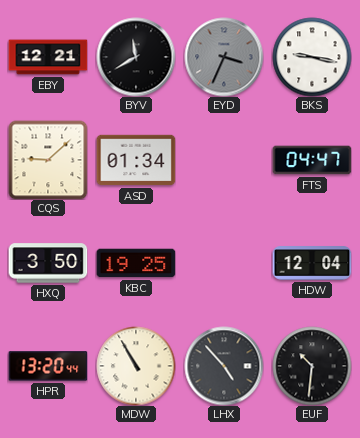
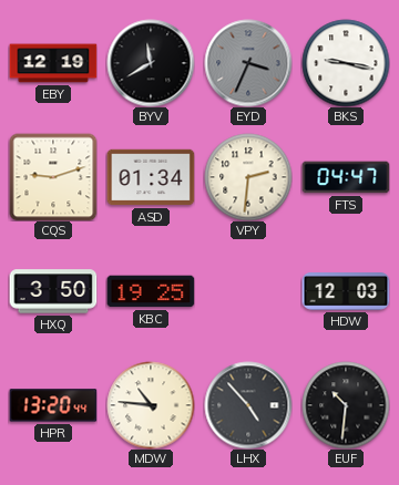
EBY: 12:21 -> 12:19
CQS: 9:08 -> 9:12
VPY: none -> 2:31
HDW: 12:04 -> 12:03
MDW: 10:55 -> 10:46
